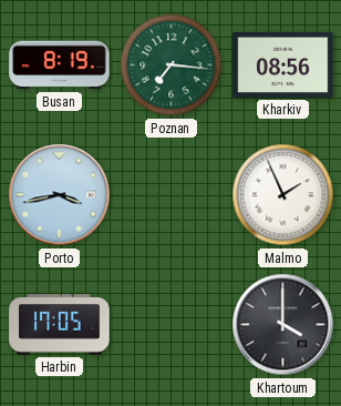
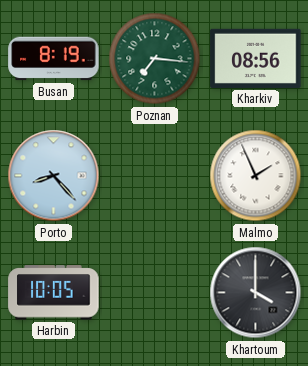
Porto: 3:43 -> 8:23
Harbin: 17:05 -> 10:05
